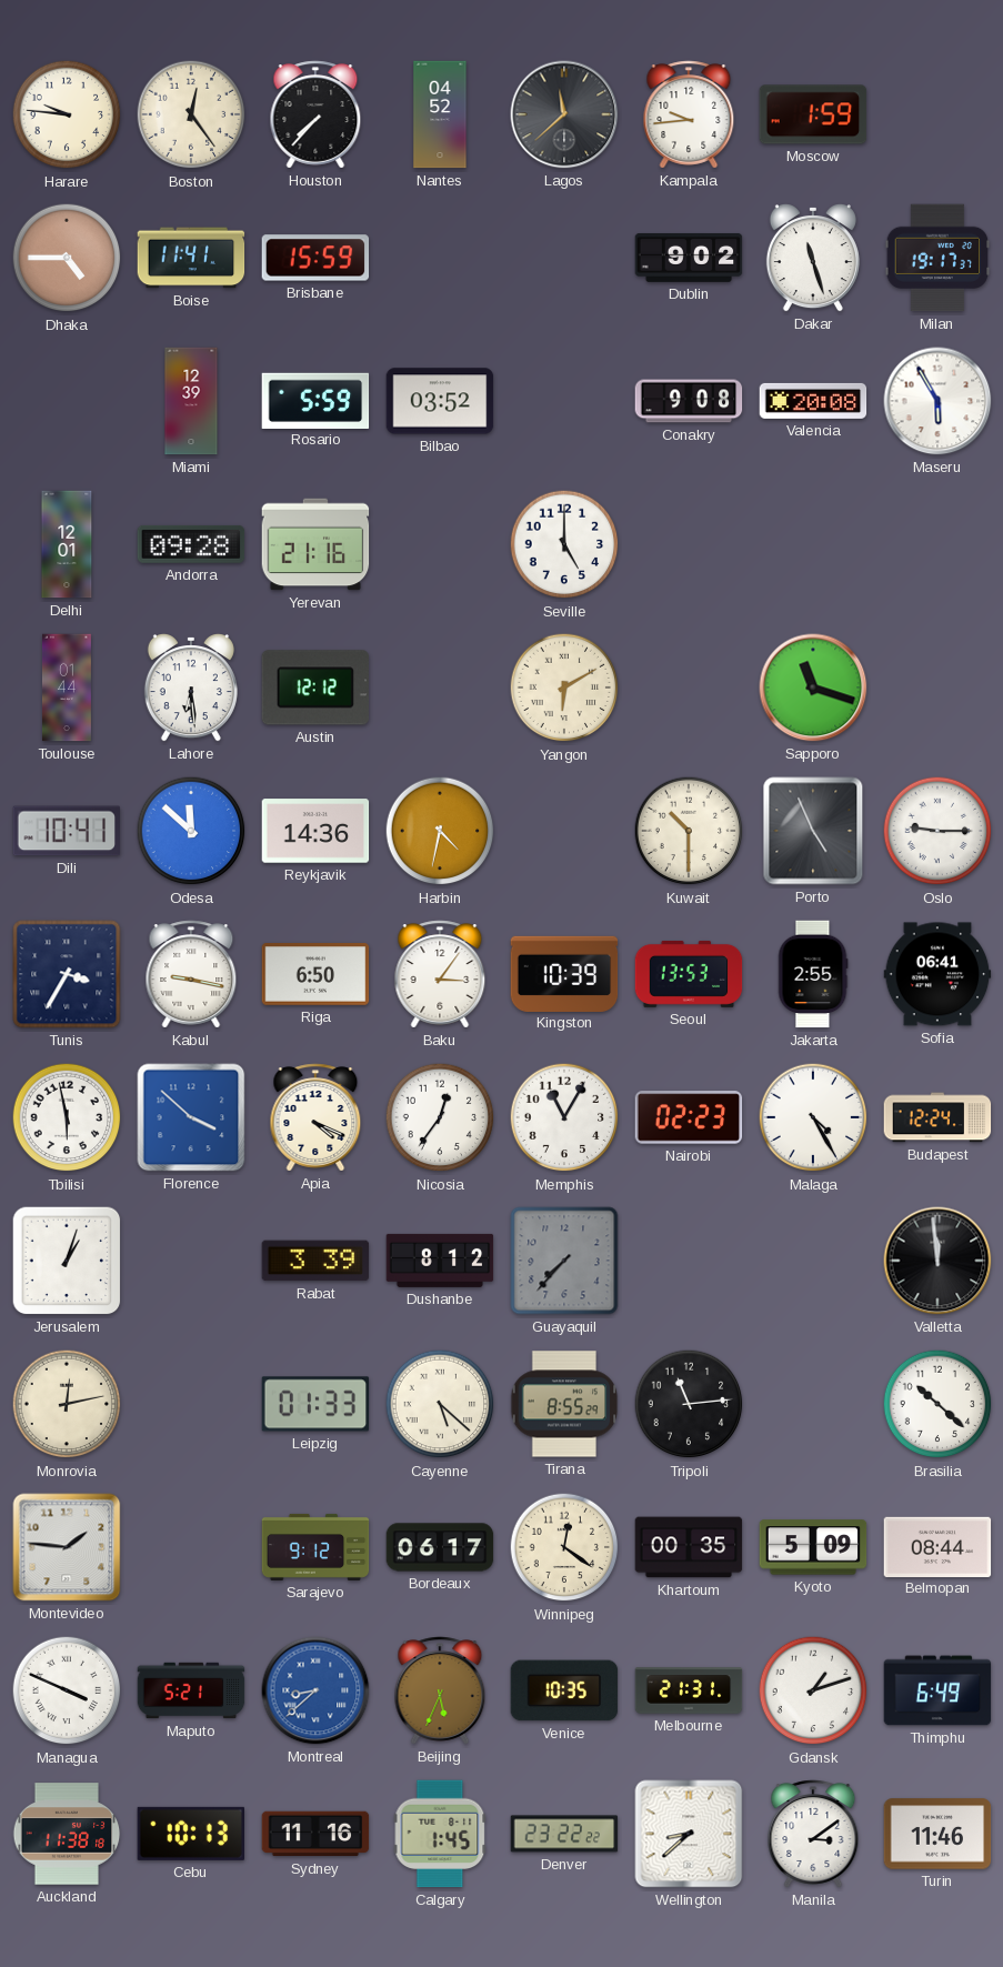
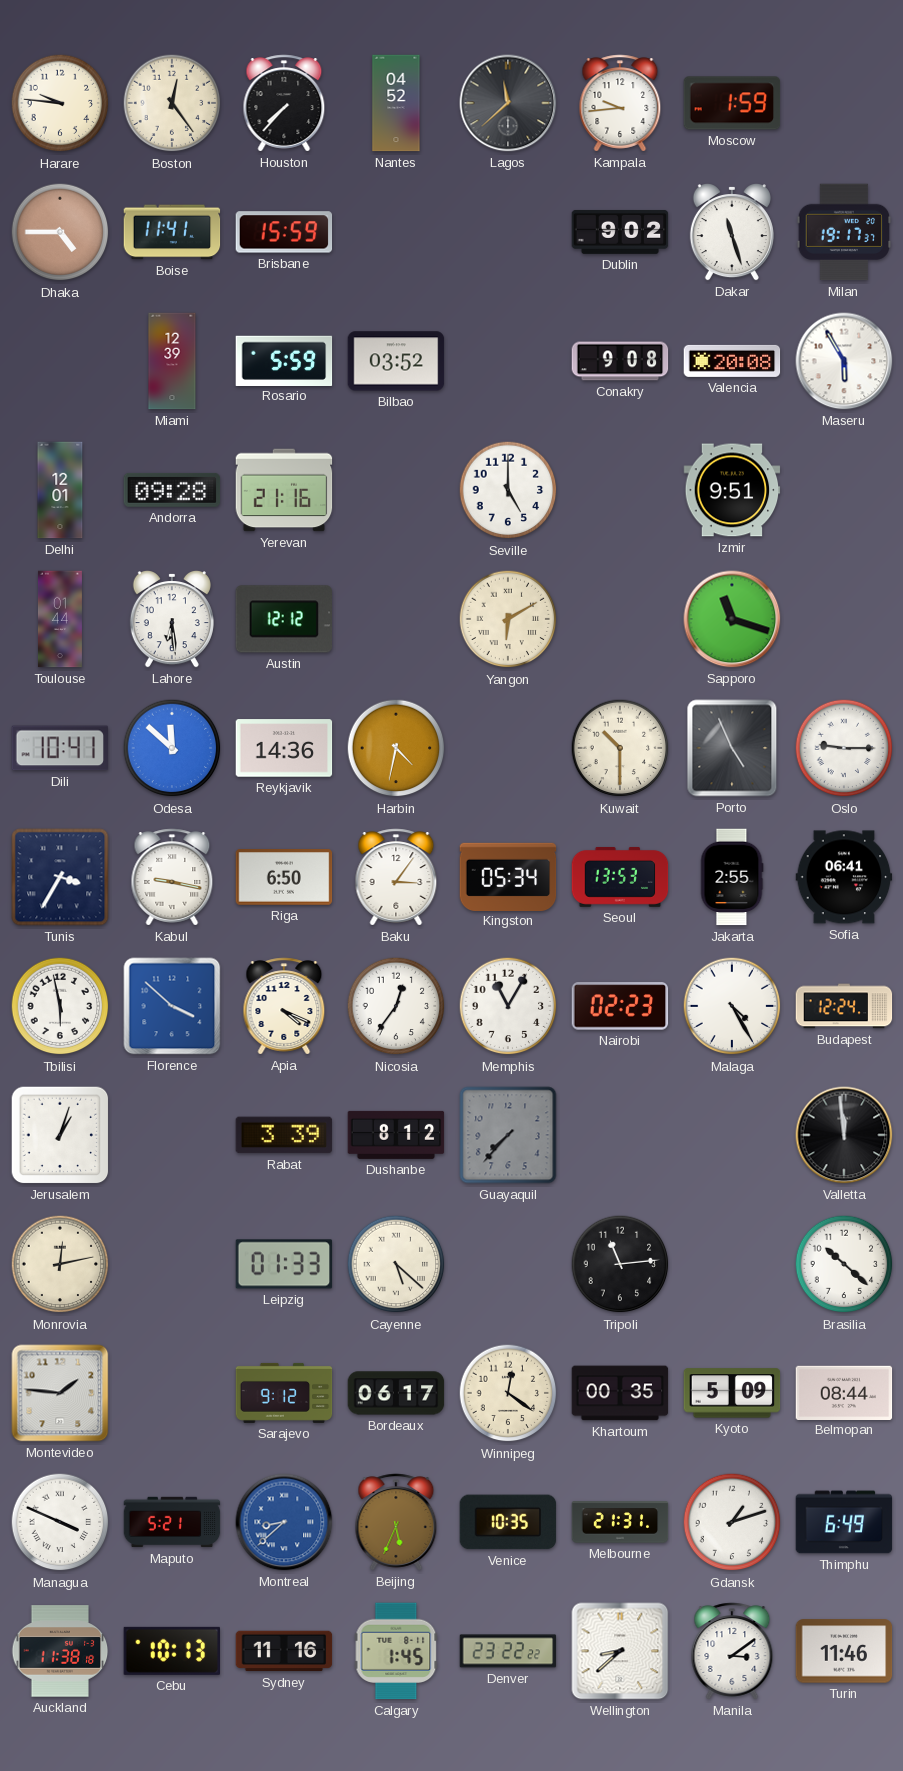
Izmir: none -> 9:51
Kingston: 10:39 -> 05:34
Tirana: 8:55 -> none
